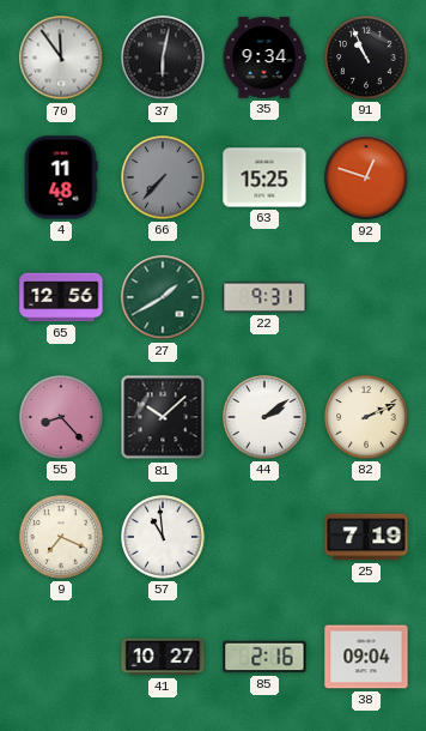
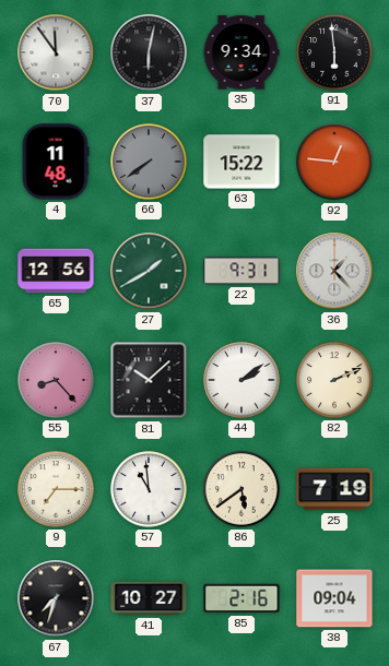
91: 10:56 -> 5:59
66: 7:37 -> 7:39
63: 15:25 -> 15:22
92: 12:48 -> 12:46
36: none -> 1:23
9: 7:19 -> 7:15
86: none -> 5:39
67: none -> 7:33
